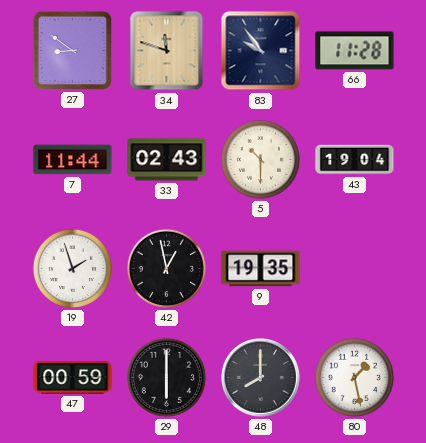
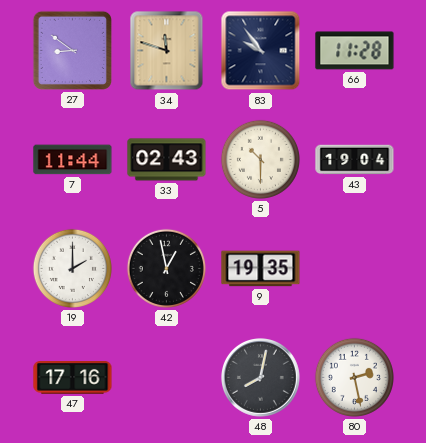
19: 1:57 -> 2:00
47: 00:59 -> 17:16
29: 6:00 -> none
48: 8:00 -> 8:02
80: 1:28 -> 2:28
